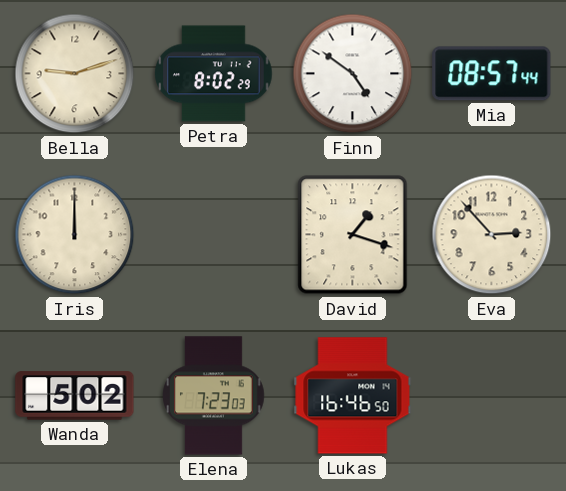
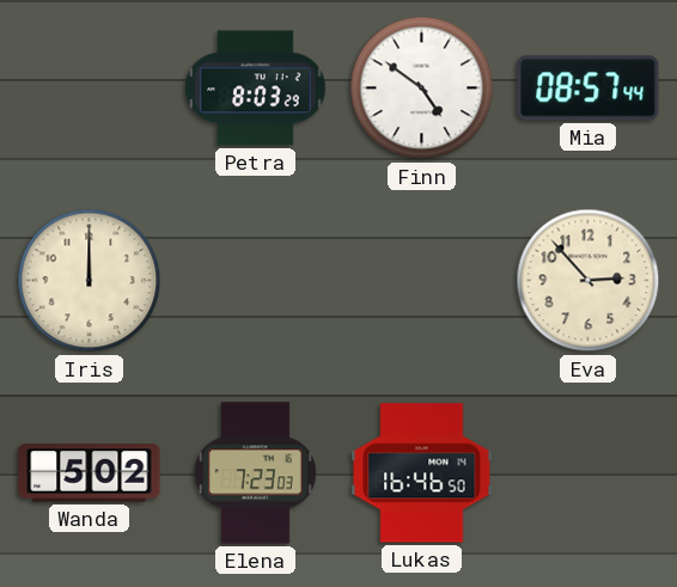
Bella: 9:12 -> none
Petra: 8:02 -> 8:03
David: 1:18 -> none
